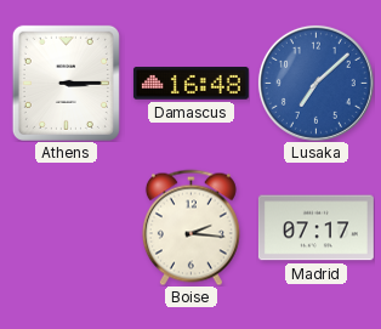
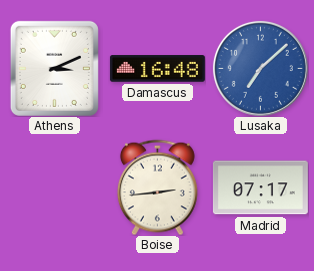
Athens: 3:15 -> 3:11
Boise: 2:16 -> 2:44
